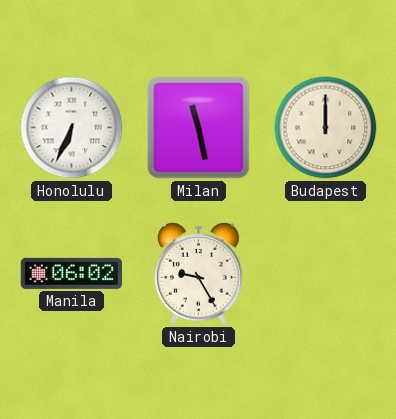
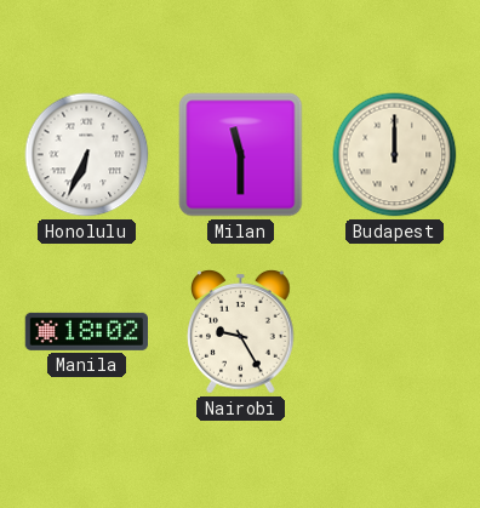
Milan: 11:28 -> 11:30
Manila: 06:02 -> 18:02
